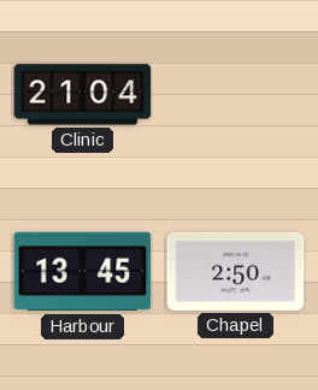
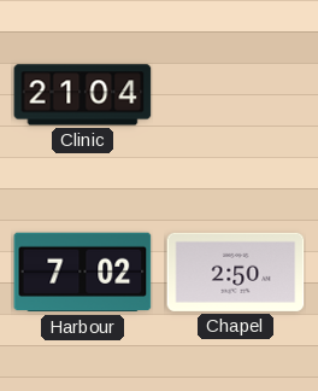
Harbour: 13:45 -> 7:02
